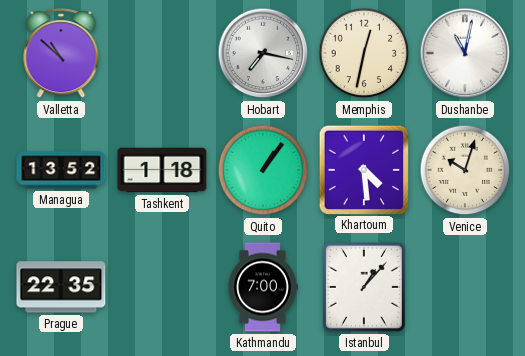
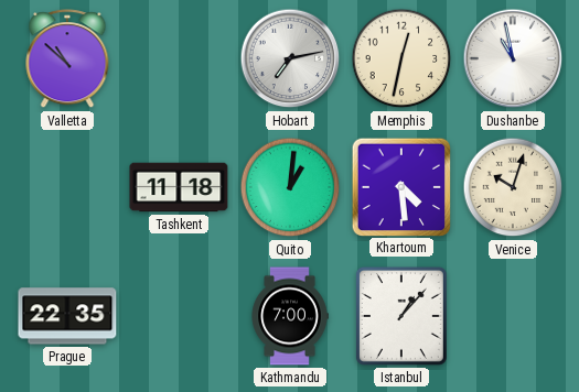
Hobart: 7:17 -> 7:13
Dushanbe: 11:02 -> 10:58
Managua: 13:52 -> none
Tashkent: 1:18 -> 11:18
Quito: 1:06 -> 1:01
